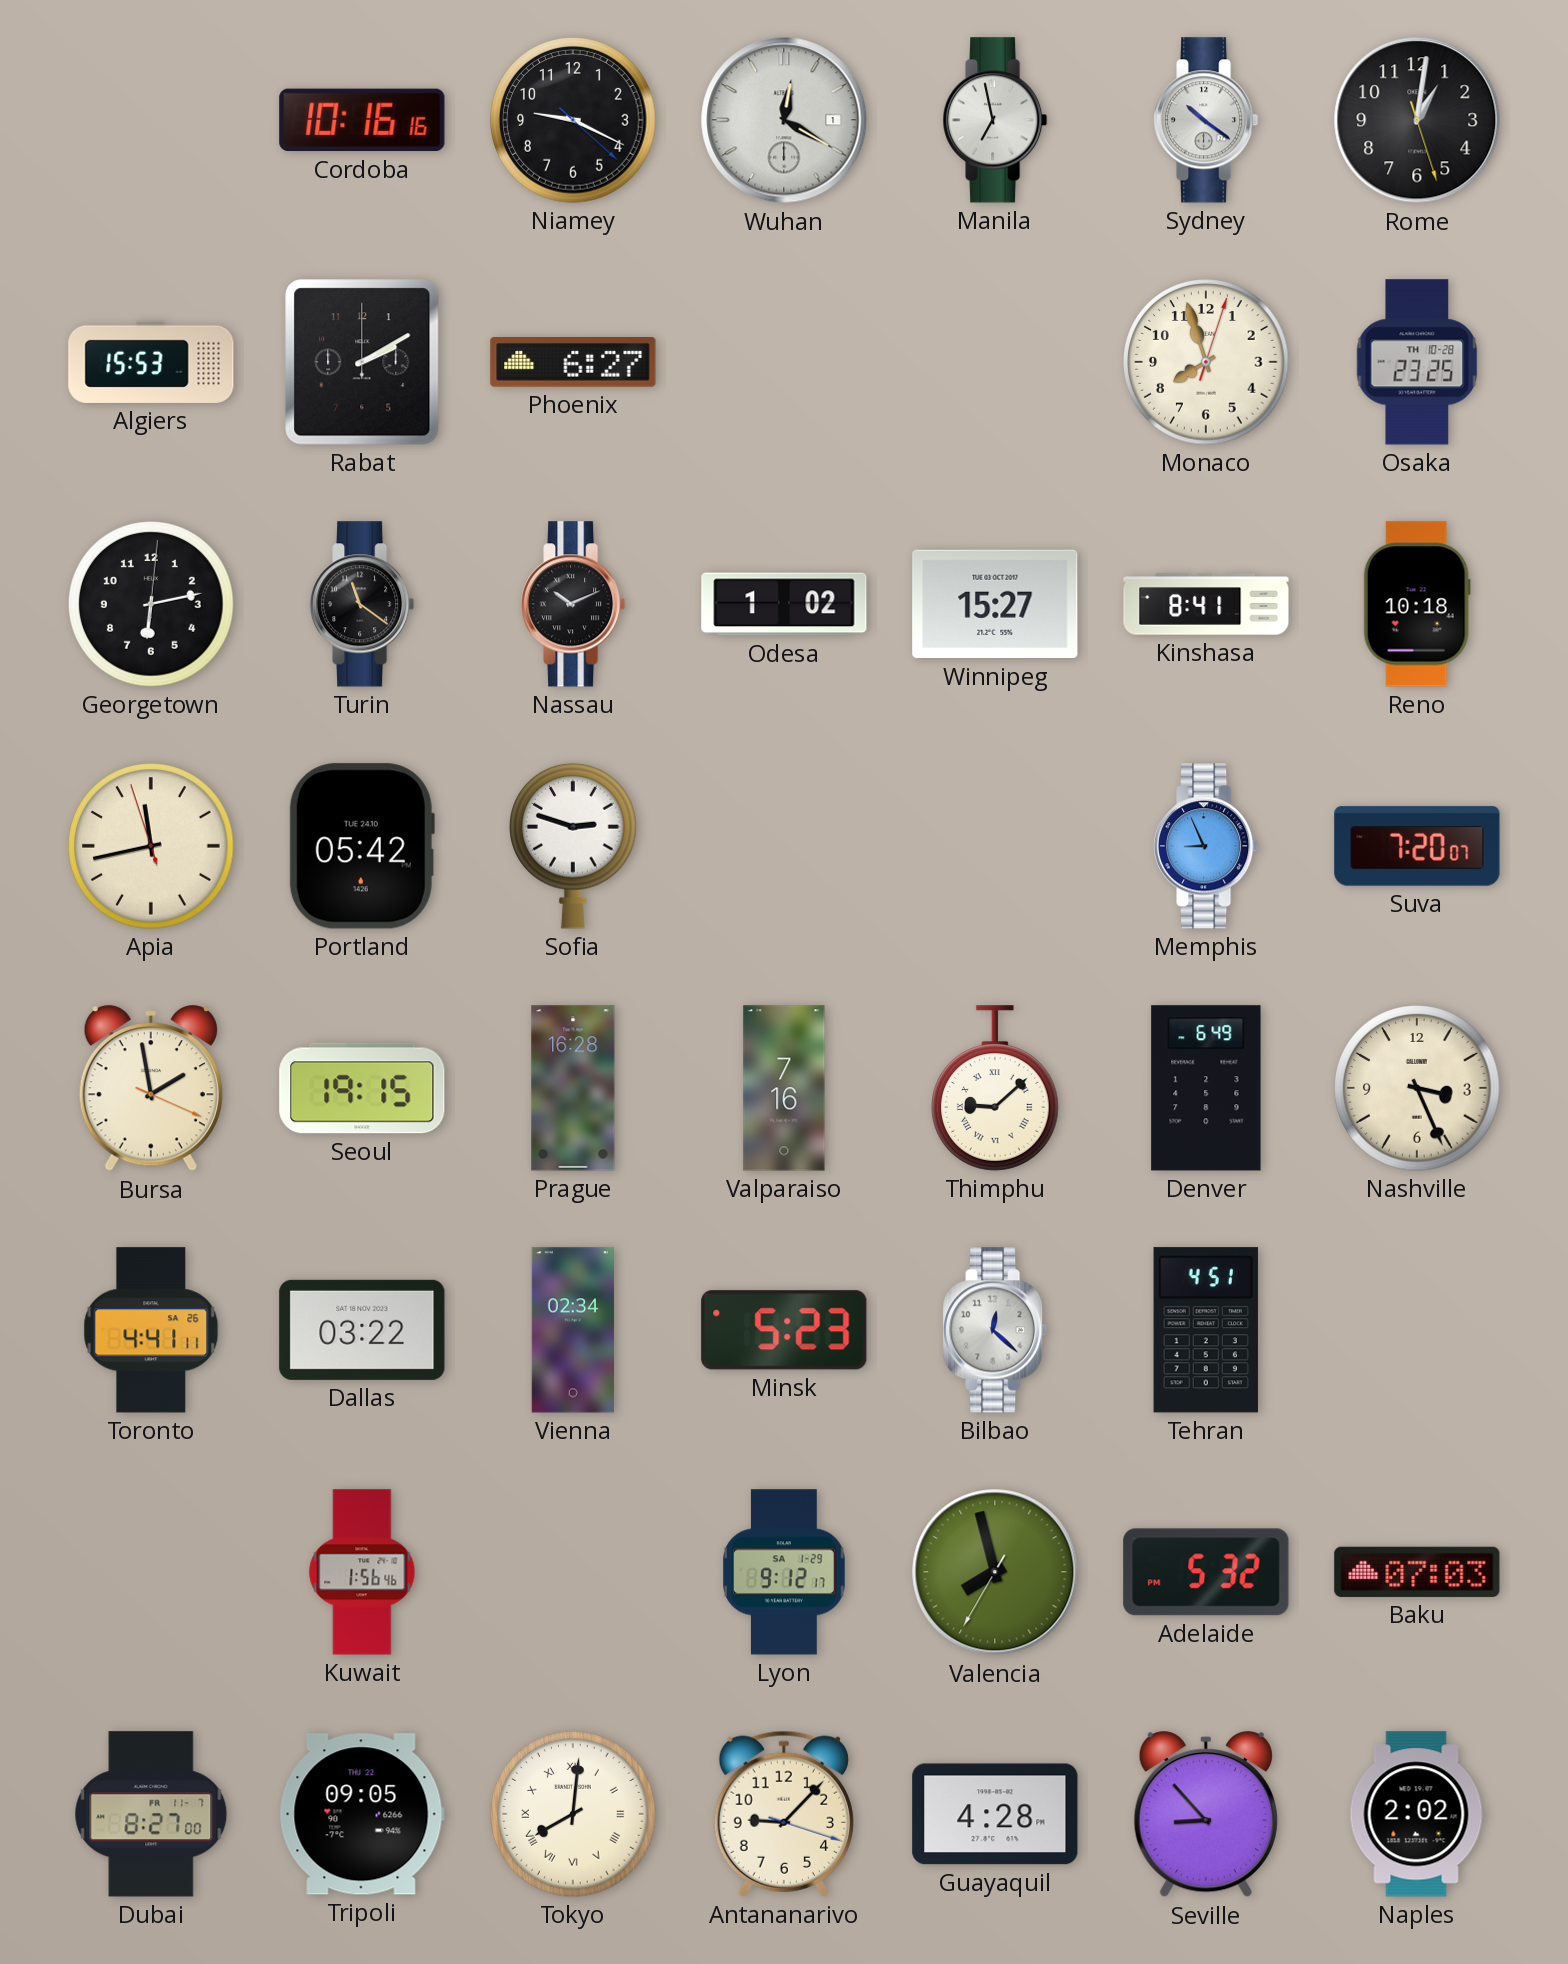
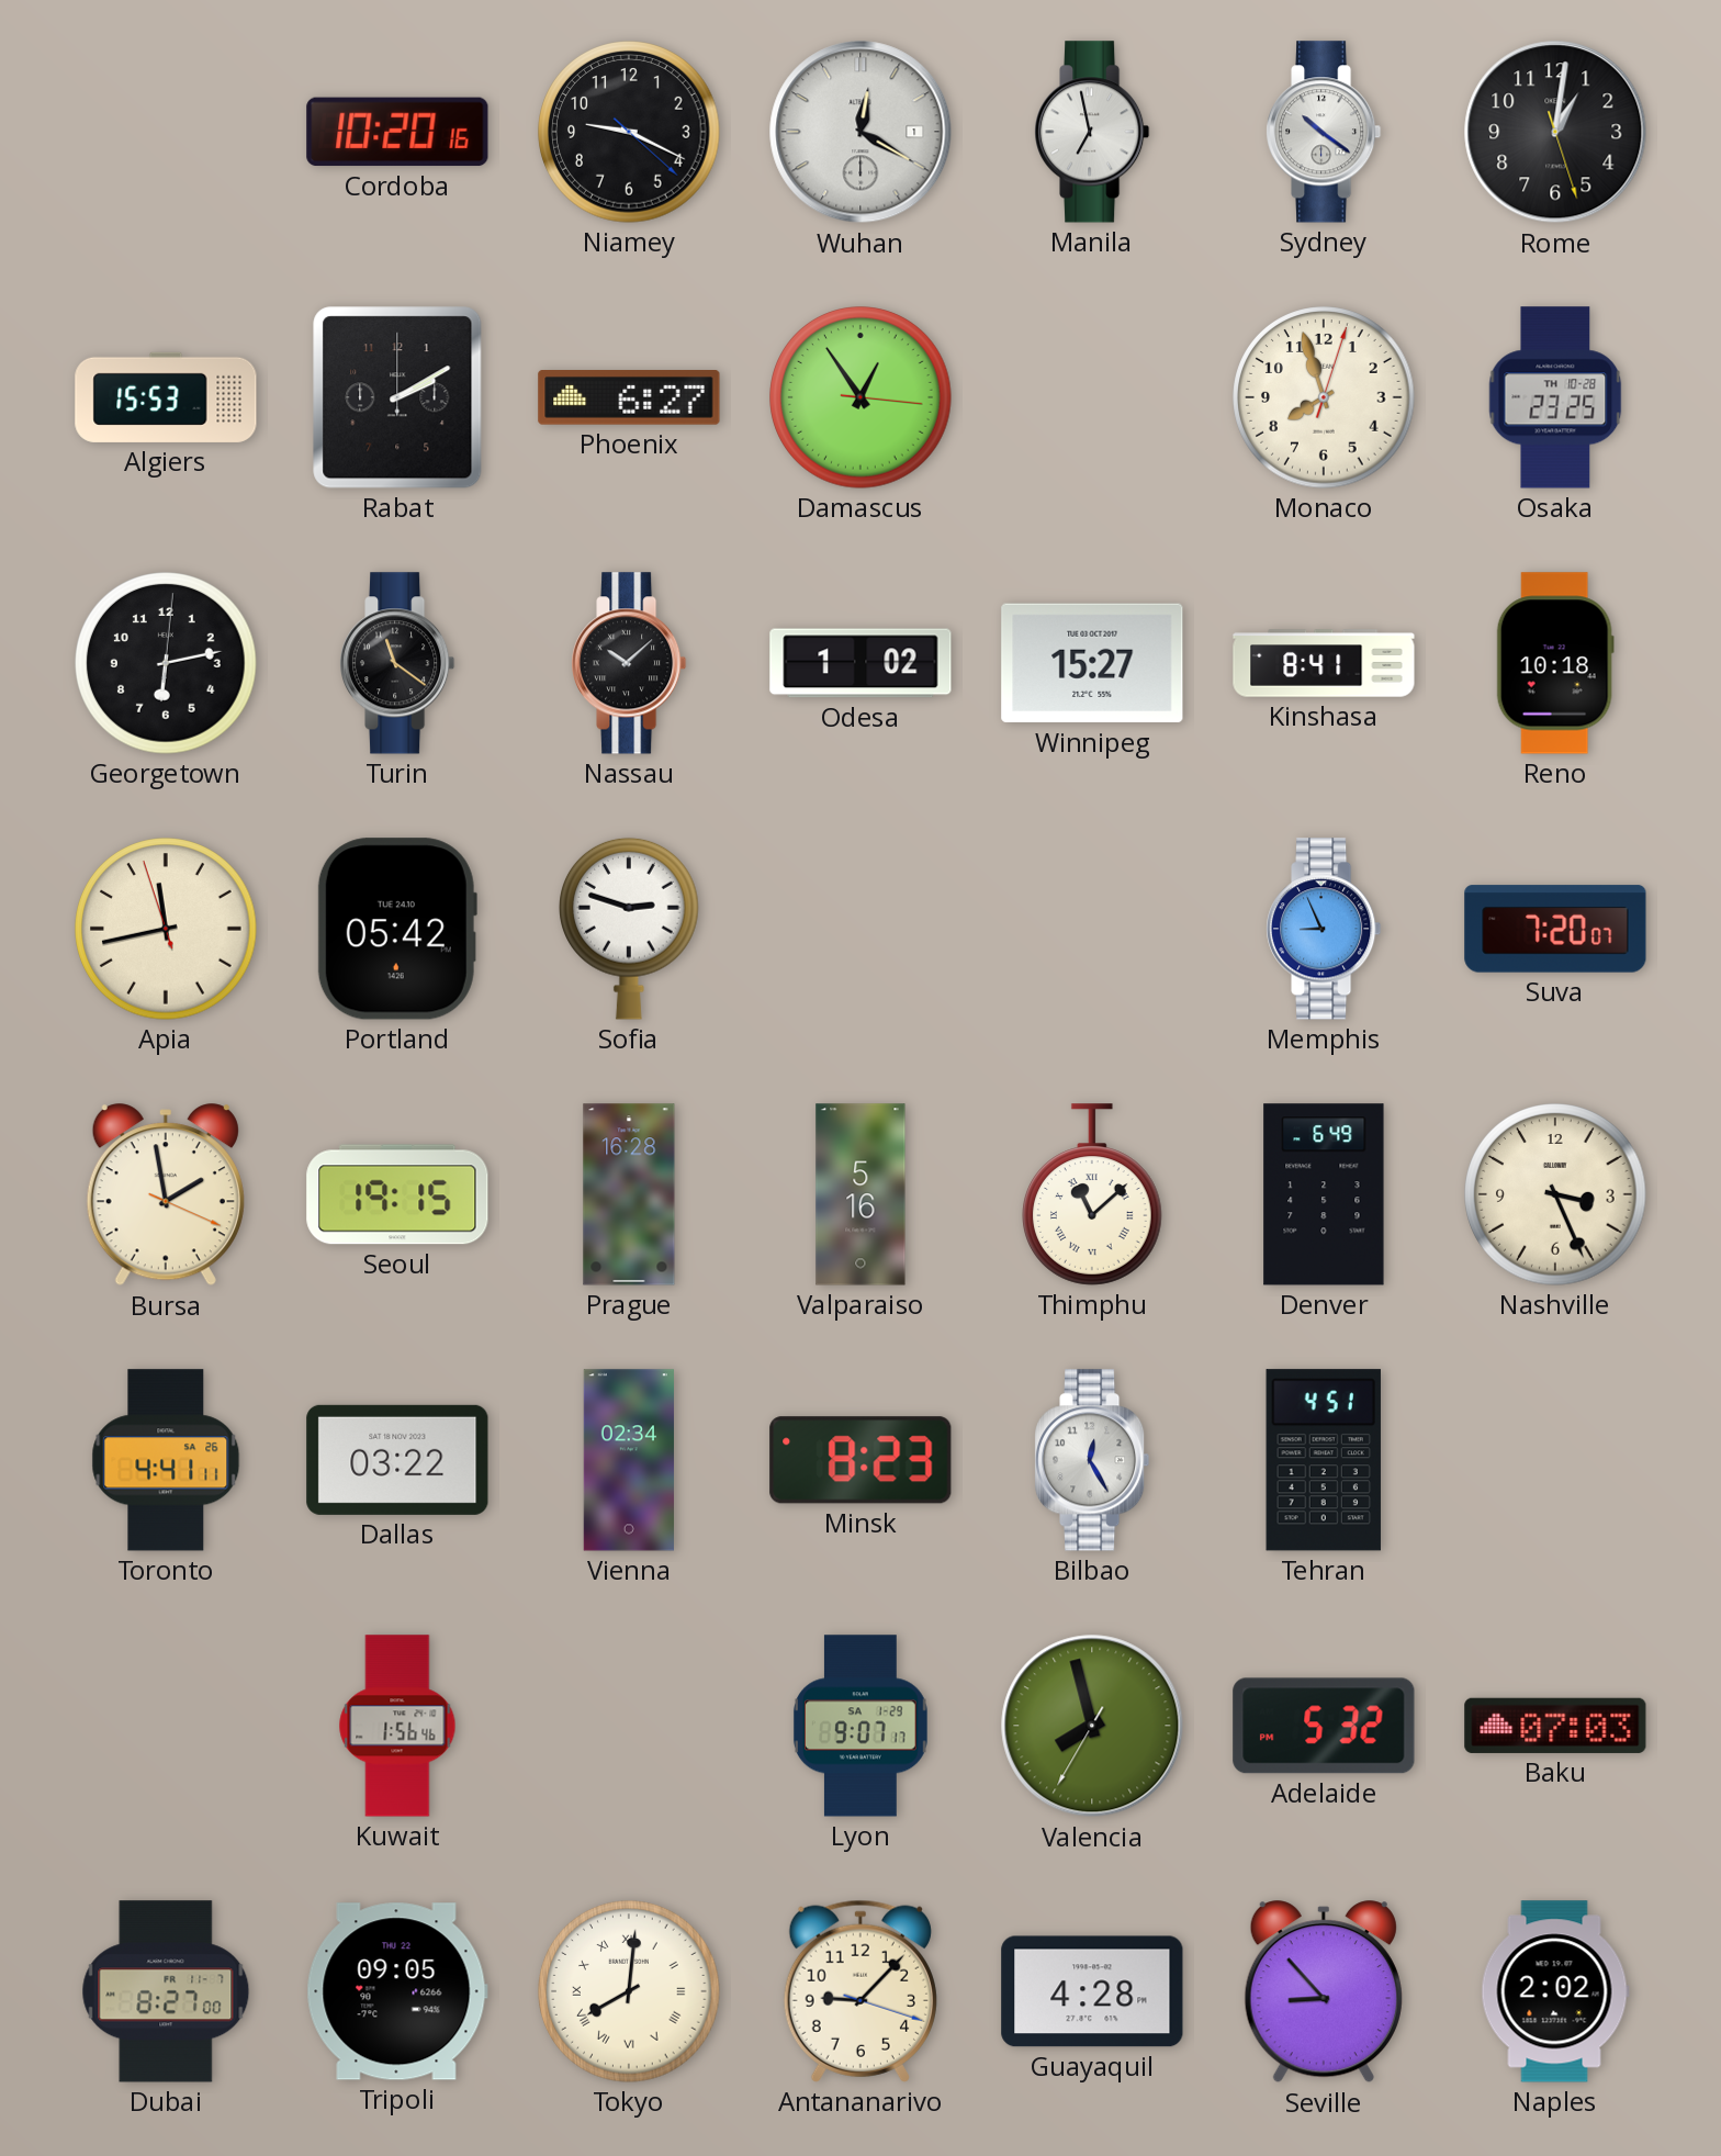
Cordoba: 10:16 -> 10:20
Damascus: none -> 12:54
Nassau: 10:11 -> 10:08
Valparaiso: 7:16 -> 5:16
Thimphu: 9:08 -> 11:08
Minsk: 5:23 -> 8:23
Bilbao: 12:22 -> 12:25
Lyon: 9:12 -> 9:07
